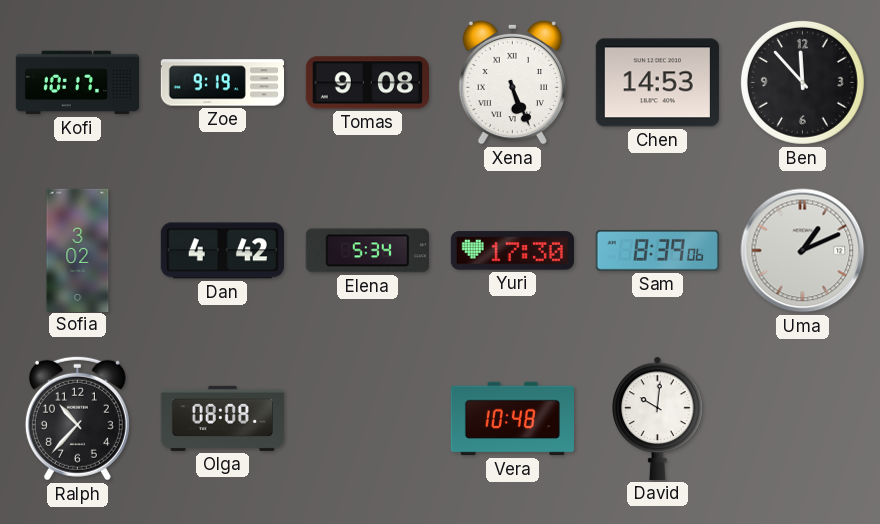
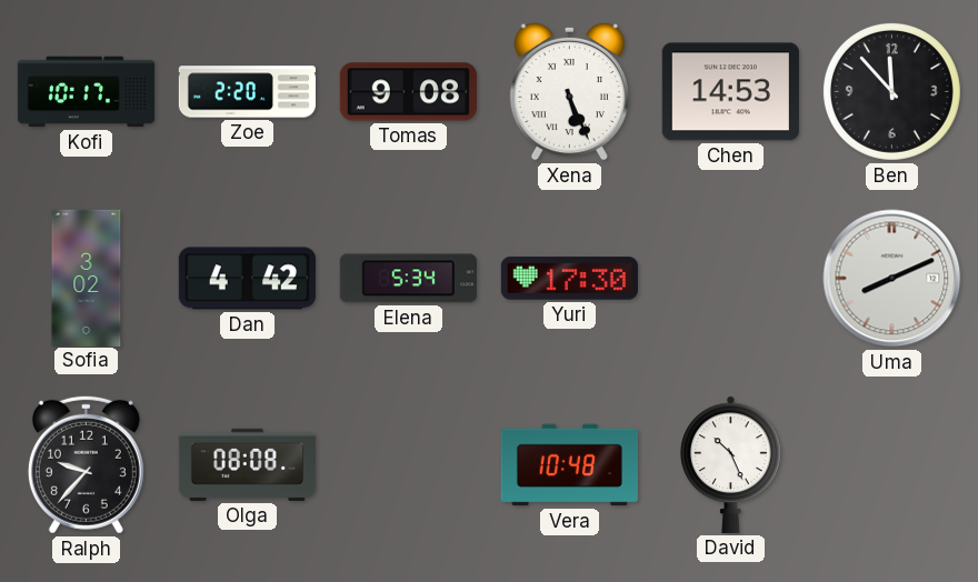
Zoe: 9:19 -> 2:20
Sam: 8:39 -> none
Uma: 1:11 -> 8:11
Ralph: 10:37 -> 9:37
David: 10:01 -> 10:26
